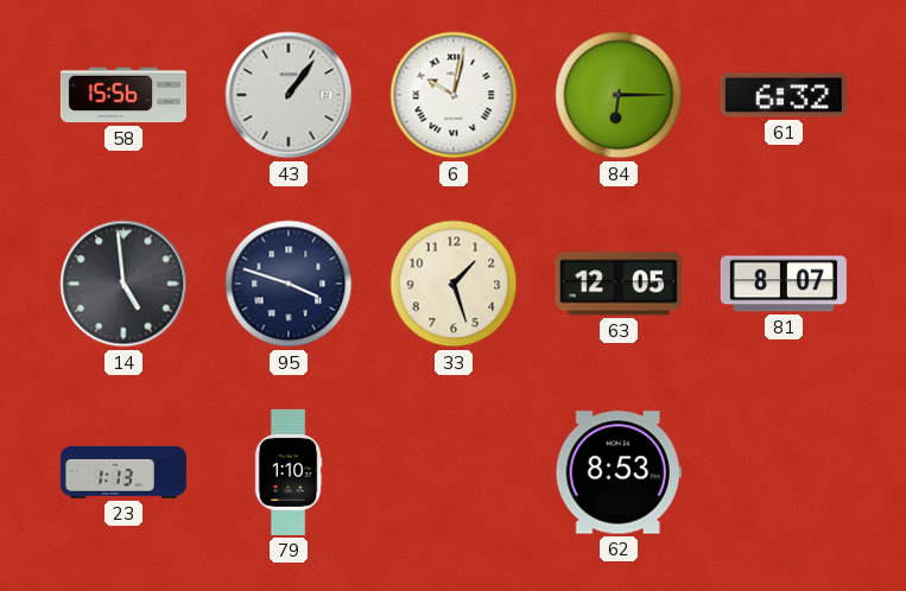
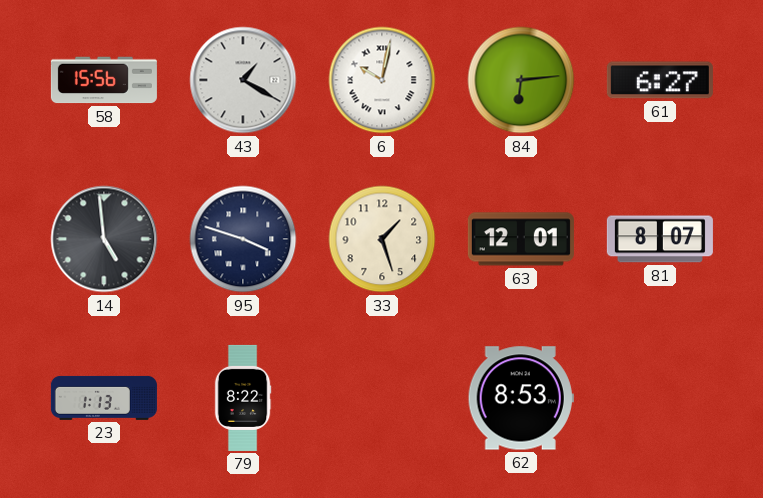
43: 1:06 -> 1:20
84: 6:15 -> 6:14
61: 6:32 -> 6:27
63: 12:05 -> 12:01
79: 1:10 -> 8:22
